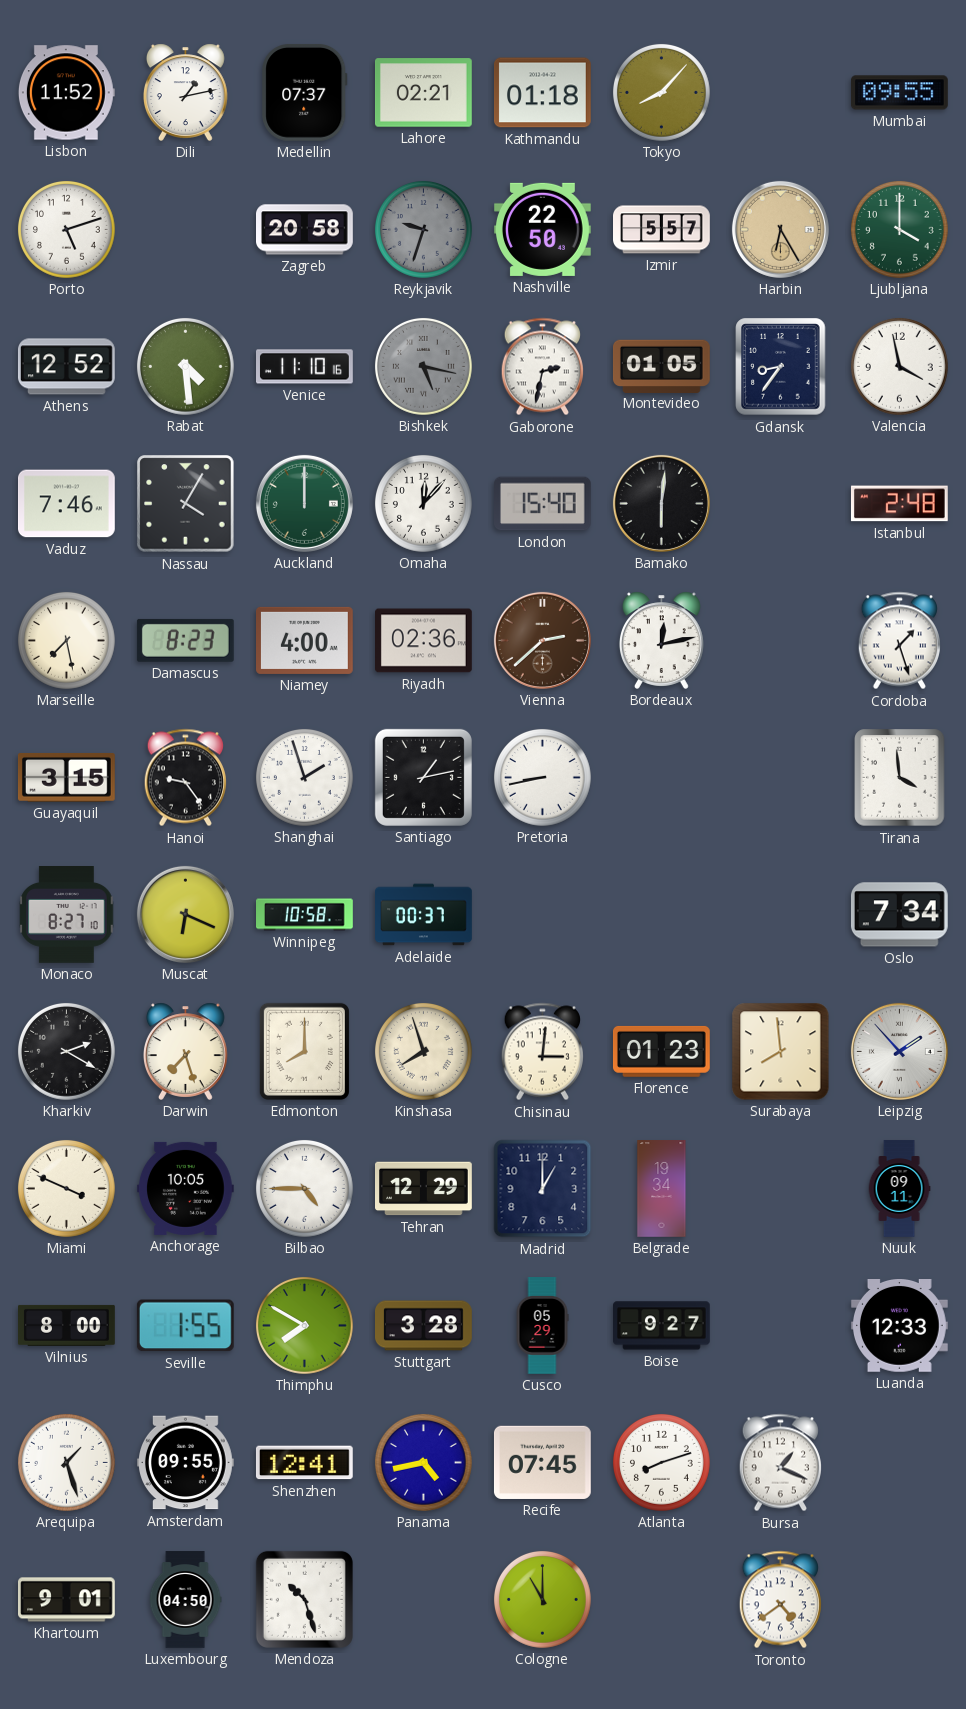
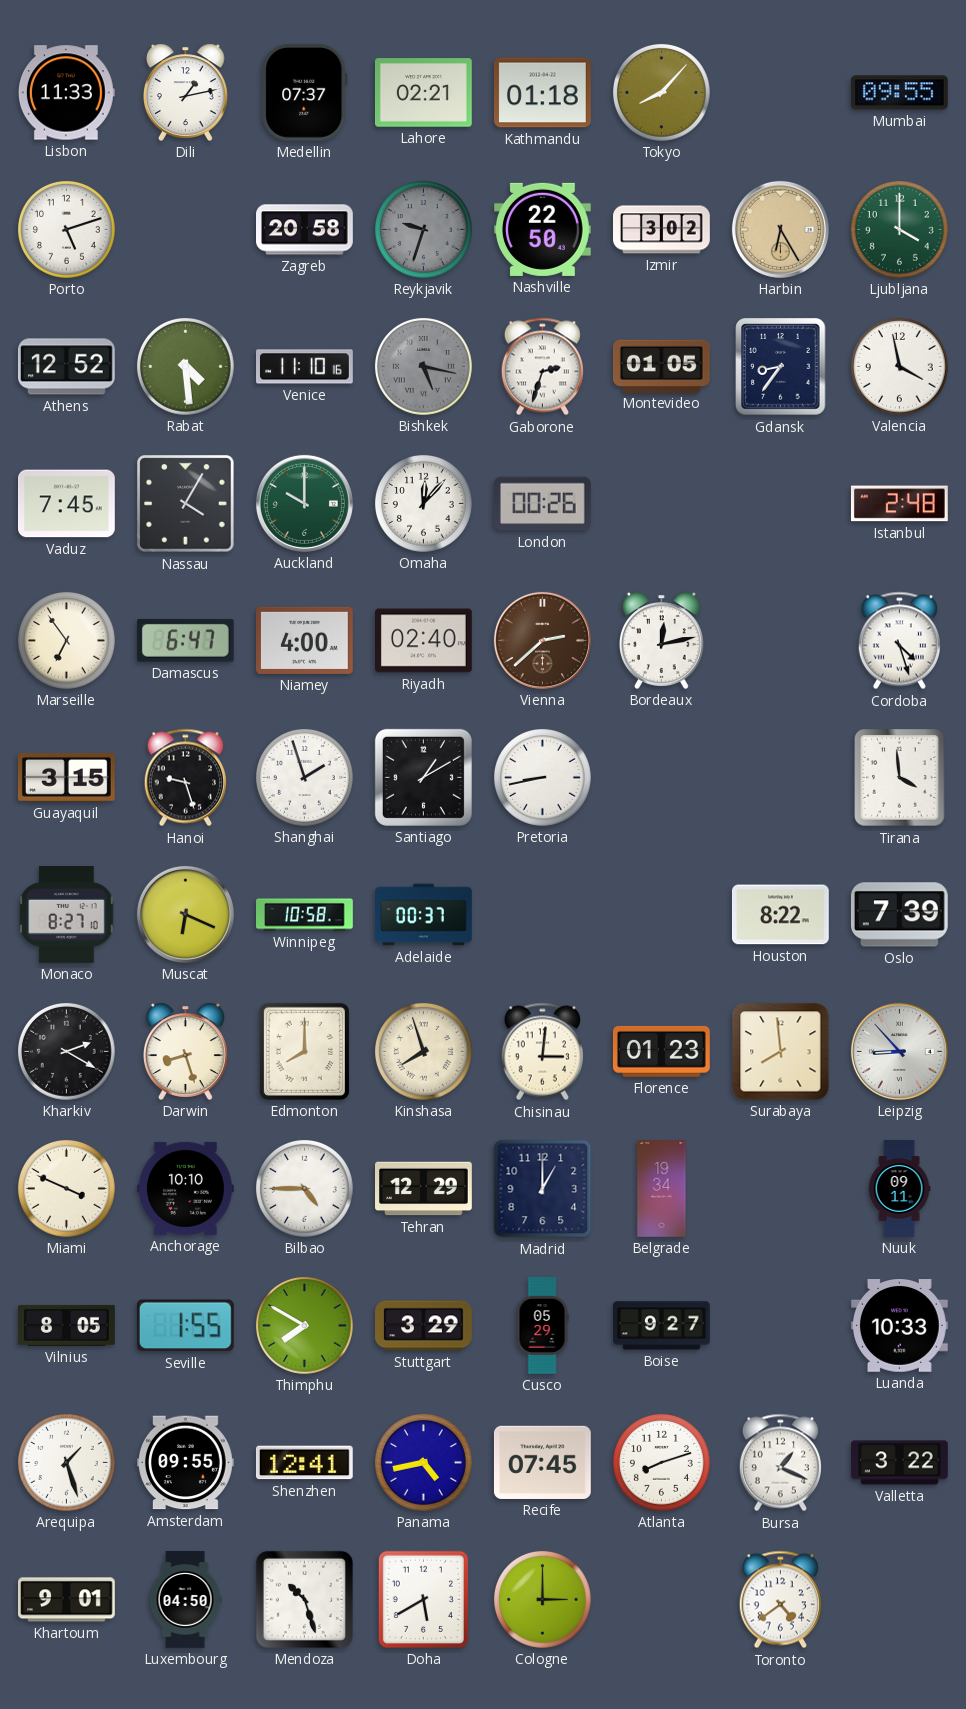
Lisbon: 11:52 -> 11:33
Izmir: 5:57 -> 3:02
Gaborone: 2:32 -> 2:33
Vaduz: 7:46 -> 7:45
Auckland: 12:00 -> 10:00
London: 15:40 -> 00:26
Bamako: 6:01 -> none
Marseille: 7:28 -> 6:54
Damascus: 8:23 -> 6:47
Riyadh: 02:36 -> 02:40
Cordoba: 1:27 -> 4:27
Hanoi: 9:24 -> 9:27
Santiago: 1:13 -> 1:10
Houston: none -> 8:22
Oslo: 7:34 -> 7:39
Darwin: 7:27 -> 8:27
Leipzig: 1:53 -> 8:53
Anchorage: 10:05 -> 10:10
Vilnius: 8:00 -> 8:05
Stuttgart: 3:28 -> 3:29
Luanda: 12:33 -> 10:33
Valletta: none -> 3:22
Doha: none -> 5:40
Cologne: 11:00 -> 3:00
